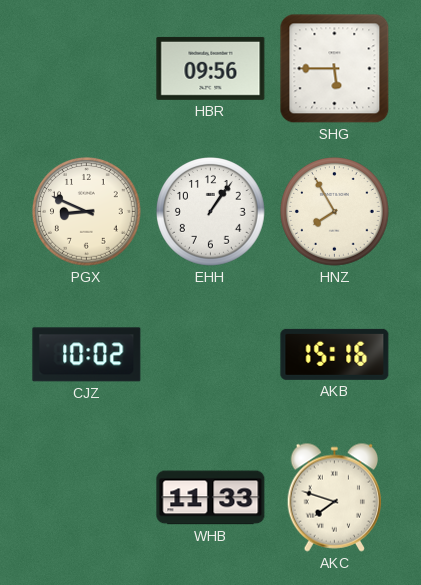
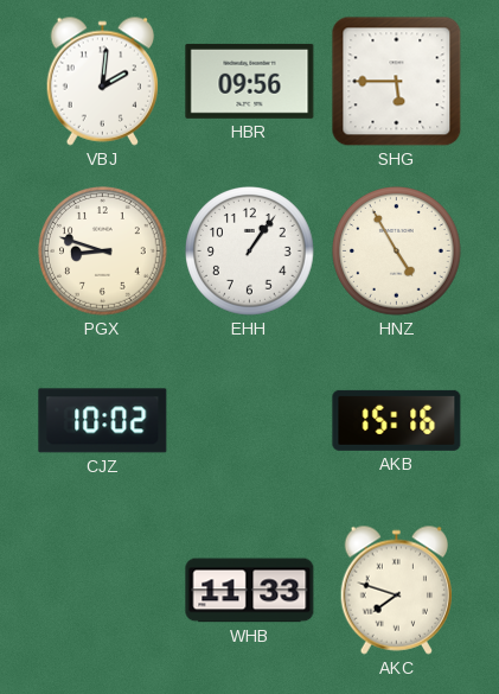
VBJ: none -> 2:01
PGX: 8:49 -> 8:48
HNZ: 7:55 -> 4:55
